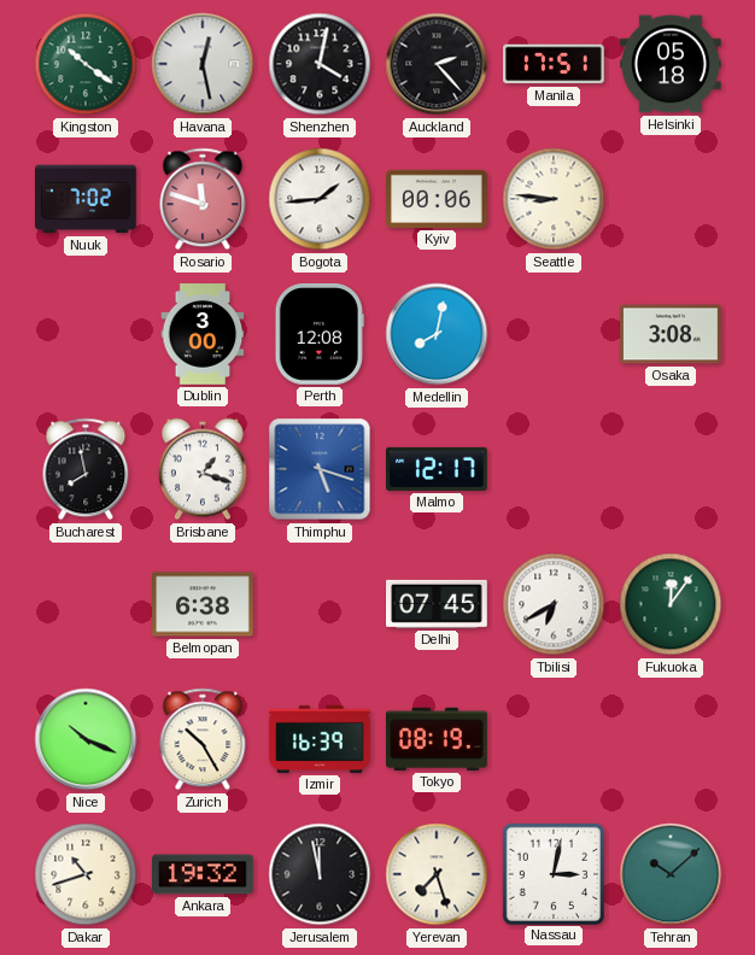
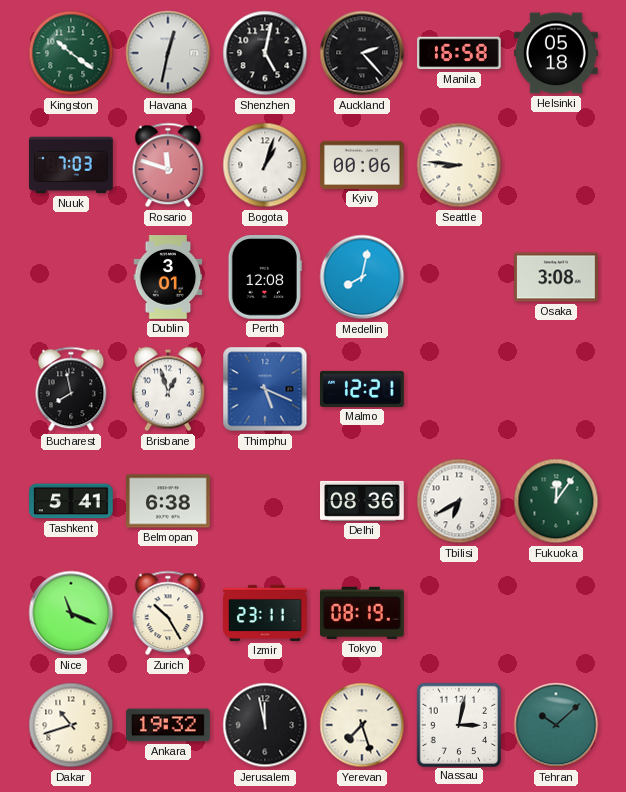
Havana: 12:28 -> 12:32
Shenzhen: 4:02 -> 5:02
Manila: 17:51 -> 16:58
Nuuk: 7:02 -> 7:03
Bogota: 1:44 -> 1:03
Dublin: 3:00 -> 3:01
Brisbane: 1:18 -> 12:57
Thimphu: 5:18 -> 5:19
Malmo: 12:17 -> 12:21
Tashkent: none -> 5:41
Delhi: 07:45 -> 08:36
Nice: 10:19 -> 11:19
Izmir: 16:39 -> 23:11
